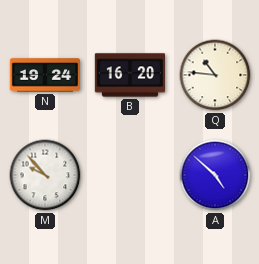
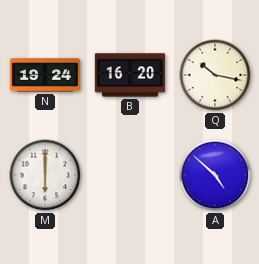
Q: 10:46 -> 10:17
M: 9:53 -> 6:00
